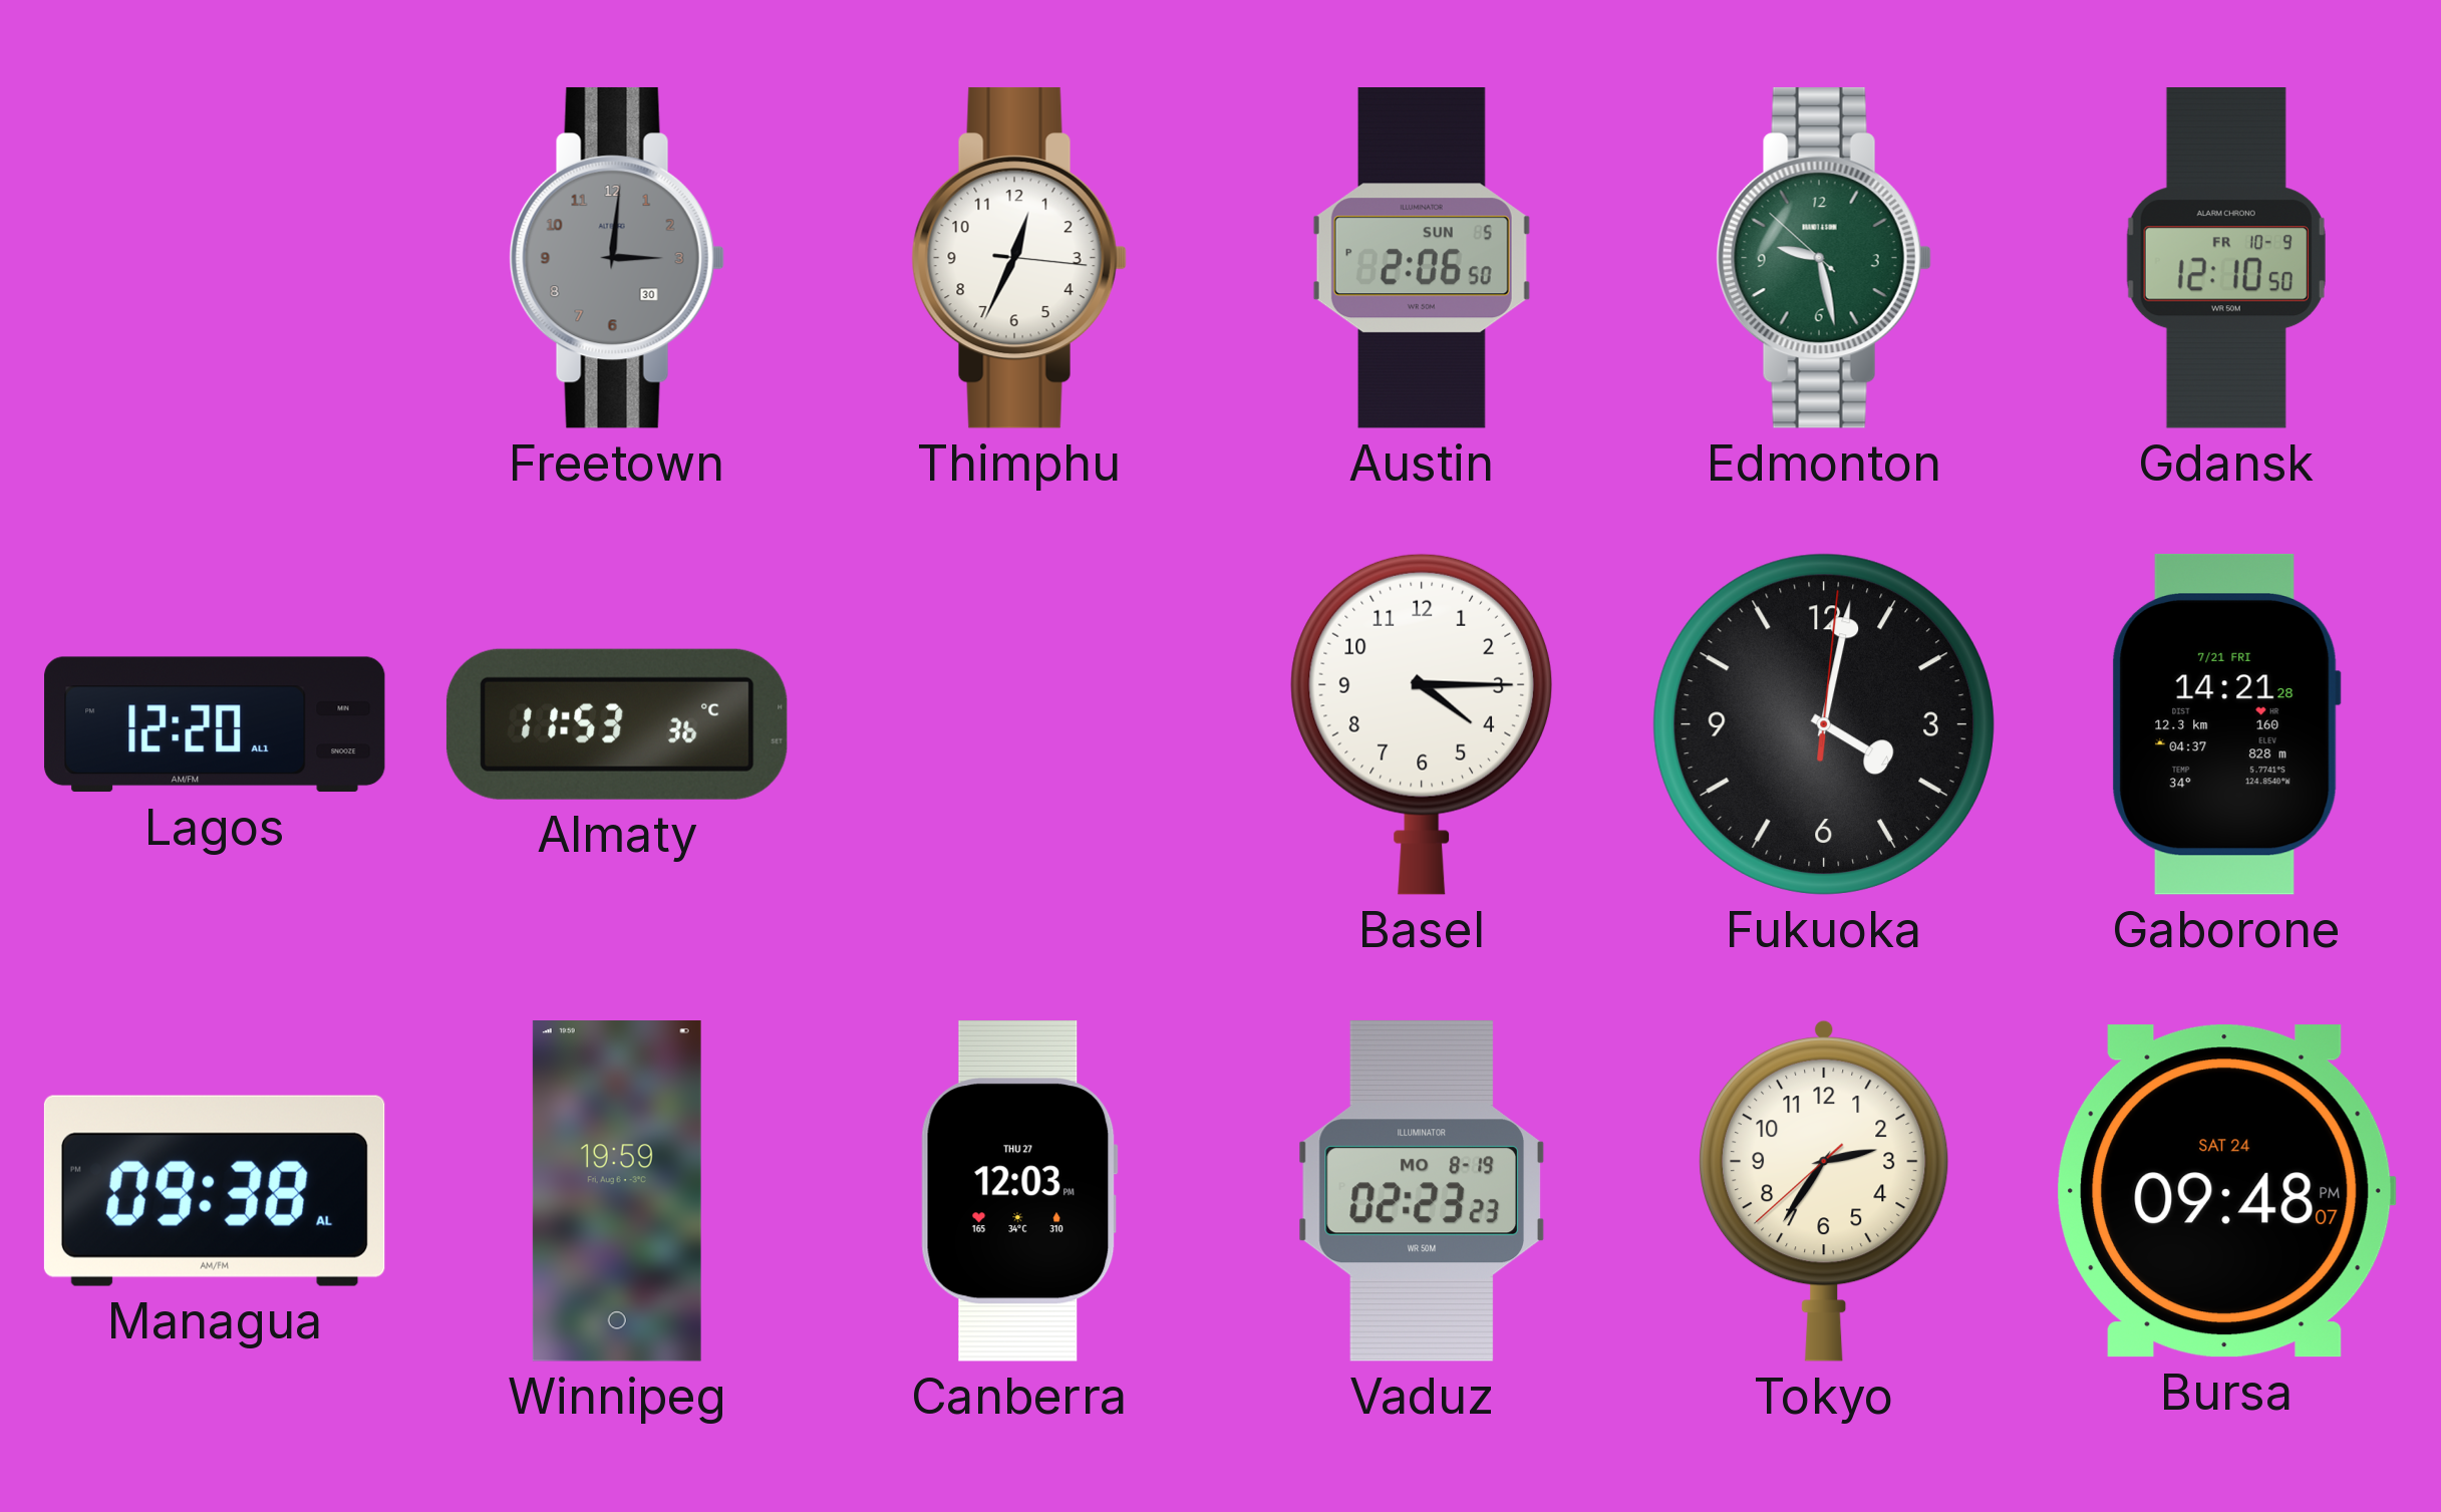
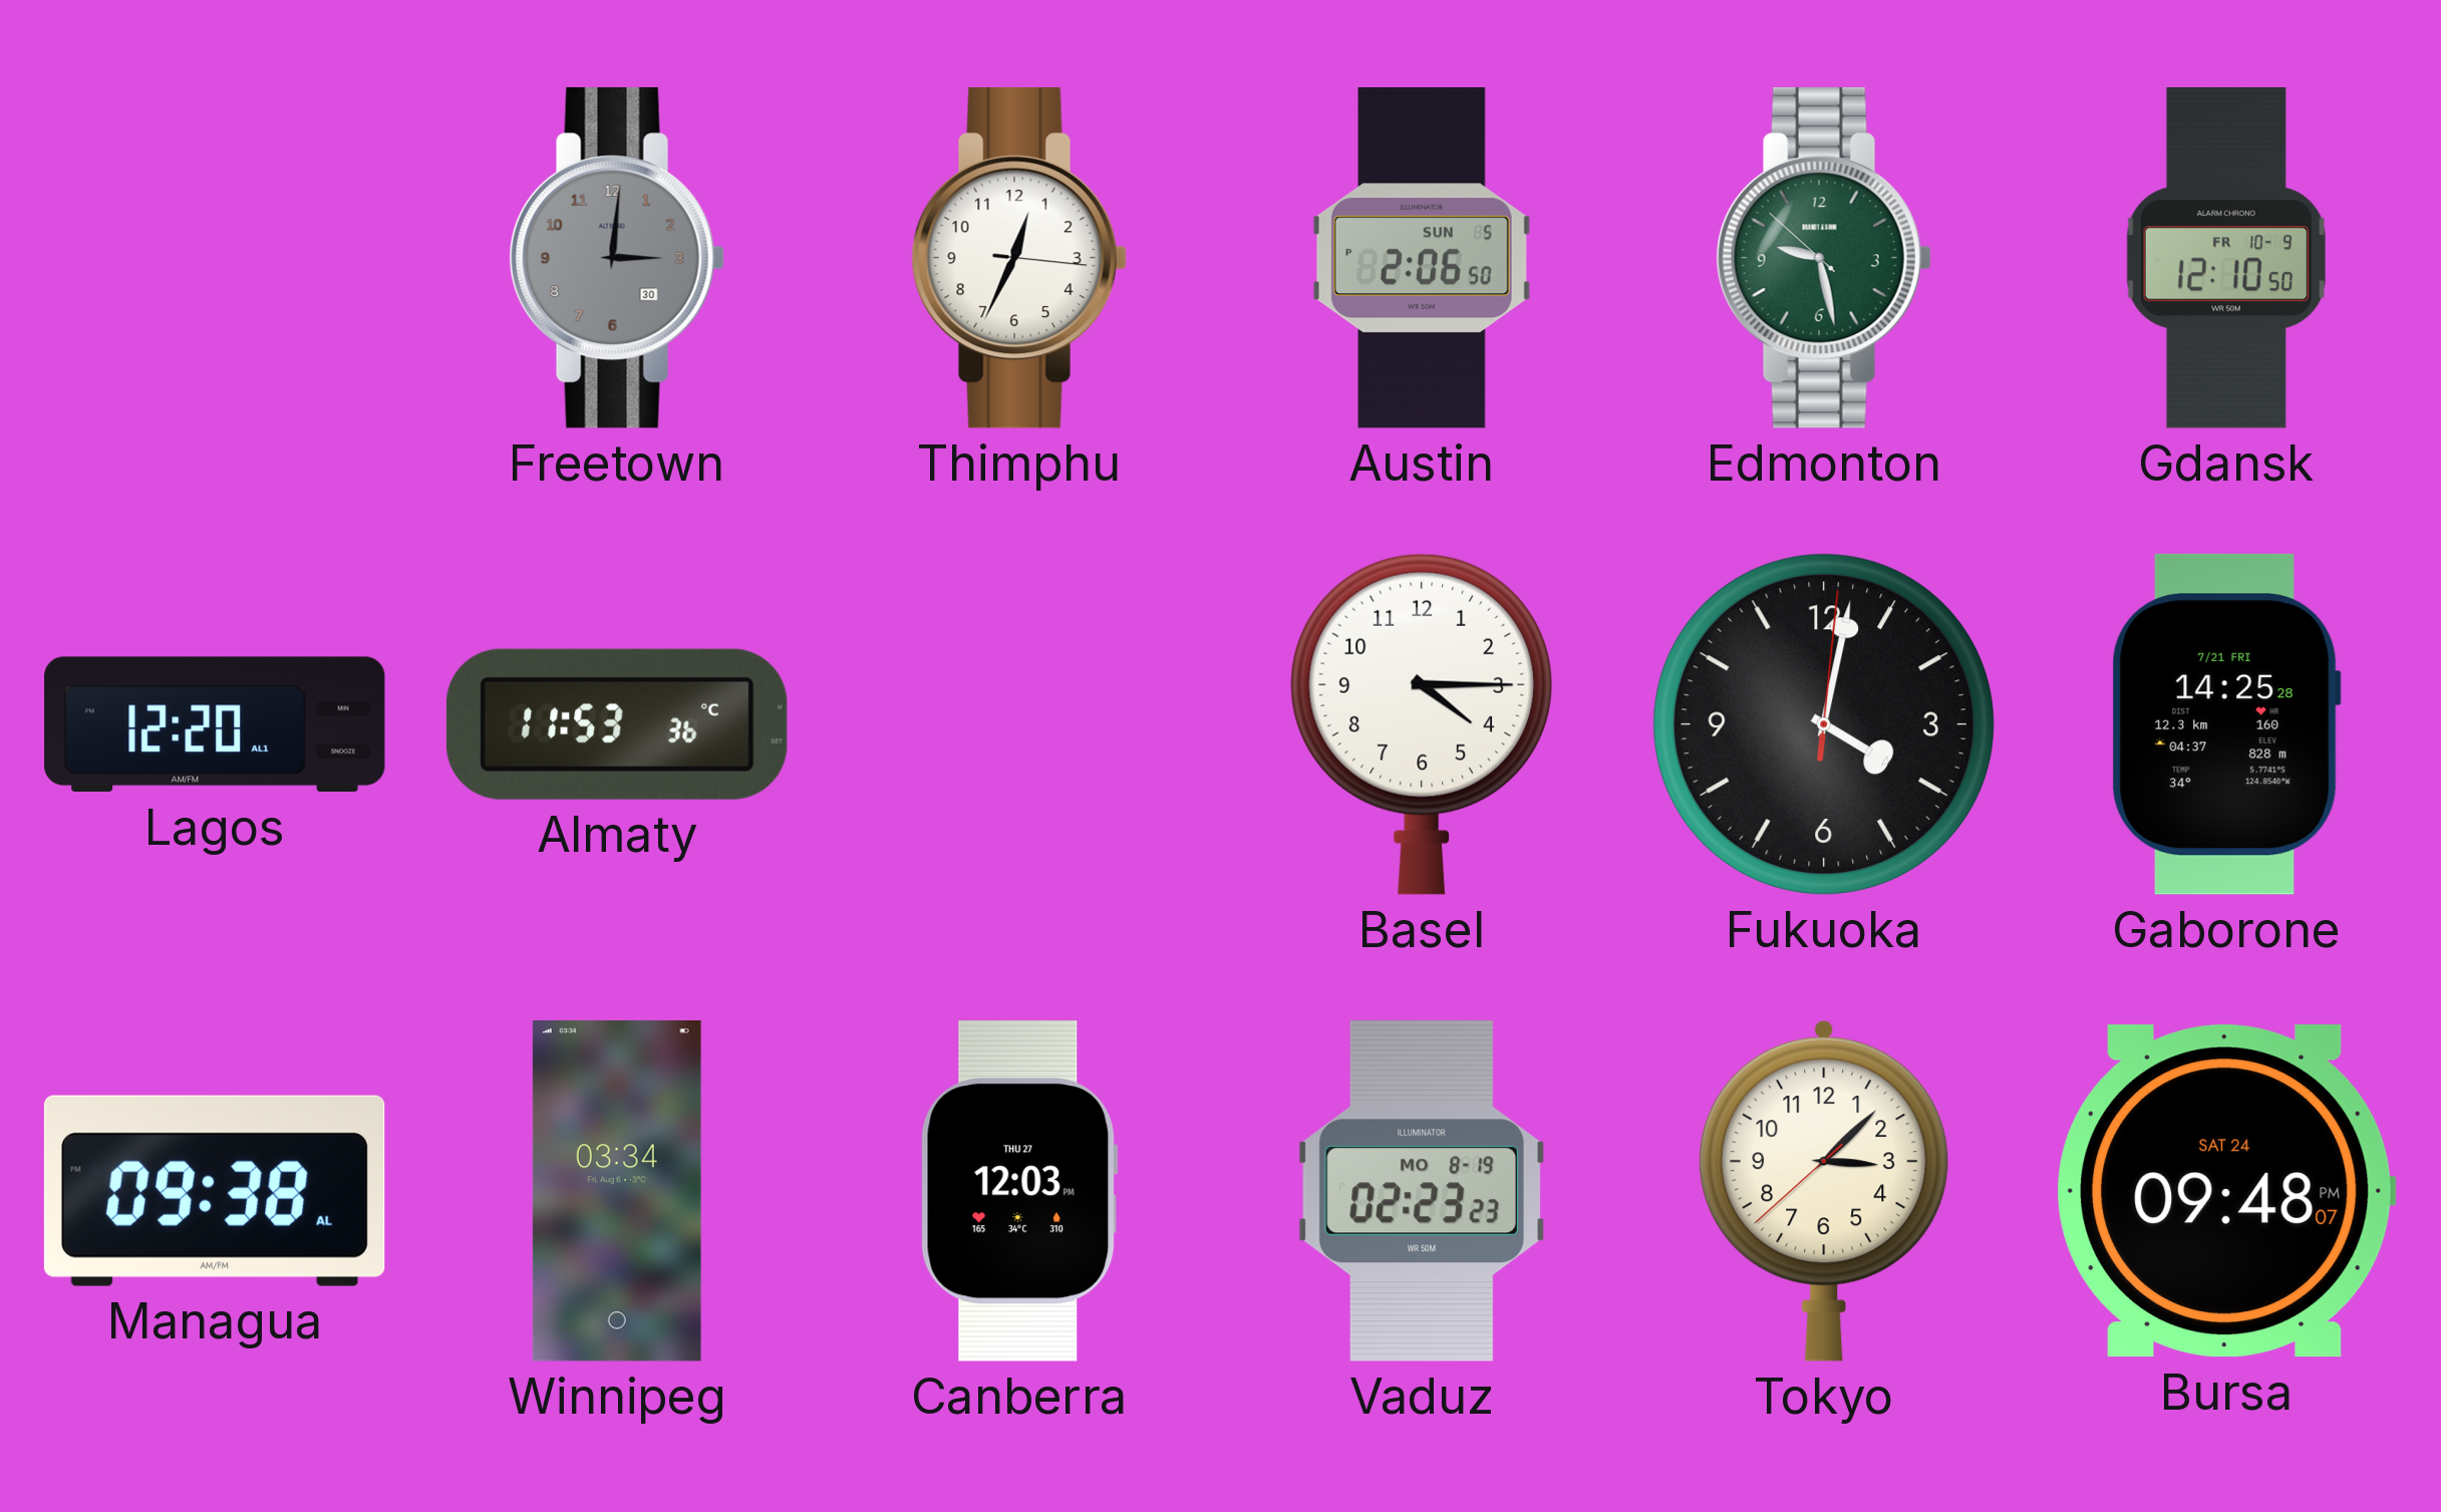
Gaborone: 14:21 -> 14:25
Winnipeg: 19:59 -> 03:34
Tokyo: 2:35 -> 3:07
